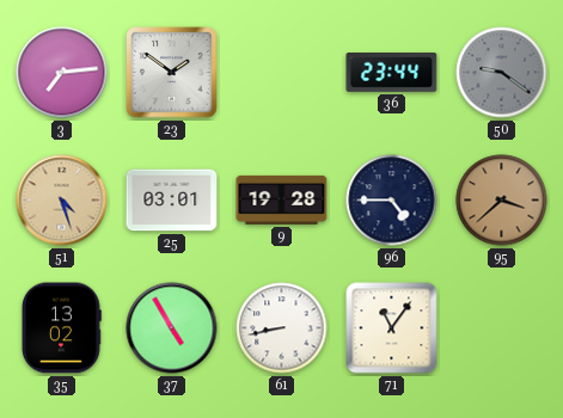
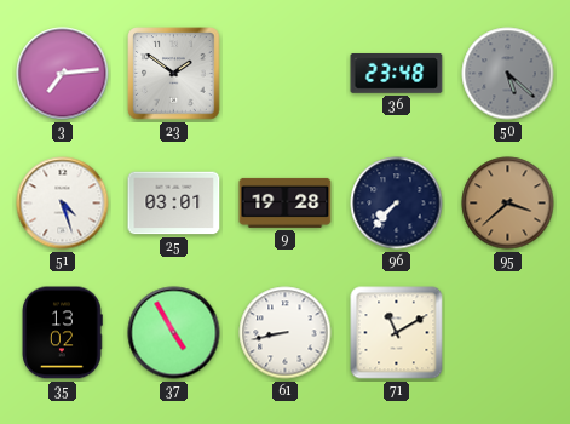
36: 23:44 -> 23:48
50: 9:21 -> 5:22
51 dial: champagne -> white
96: 4:45 -> 7:37
71: 11:06 -> 11:10
